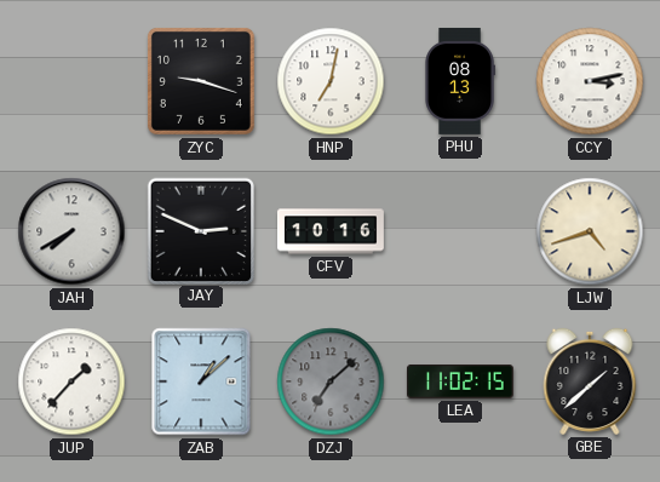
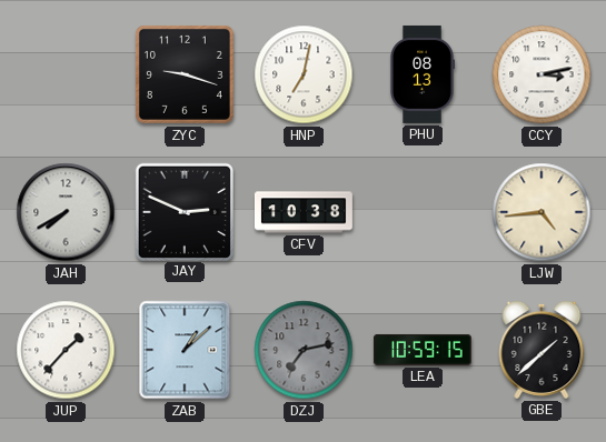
CFV: 10:16 -> 10:38
LJW: 4:42 -> 4:44
DZJ: 7:08 -> 7:13
LEA: 11:02 -> 10:59
